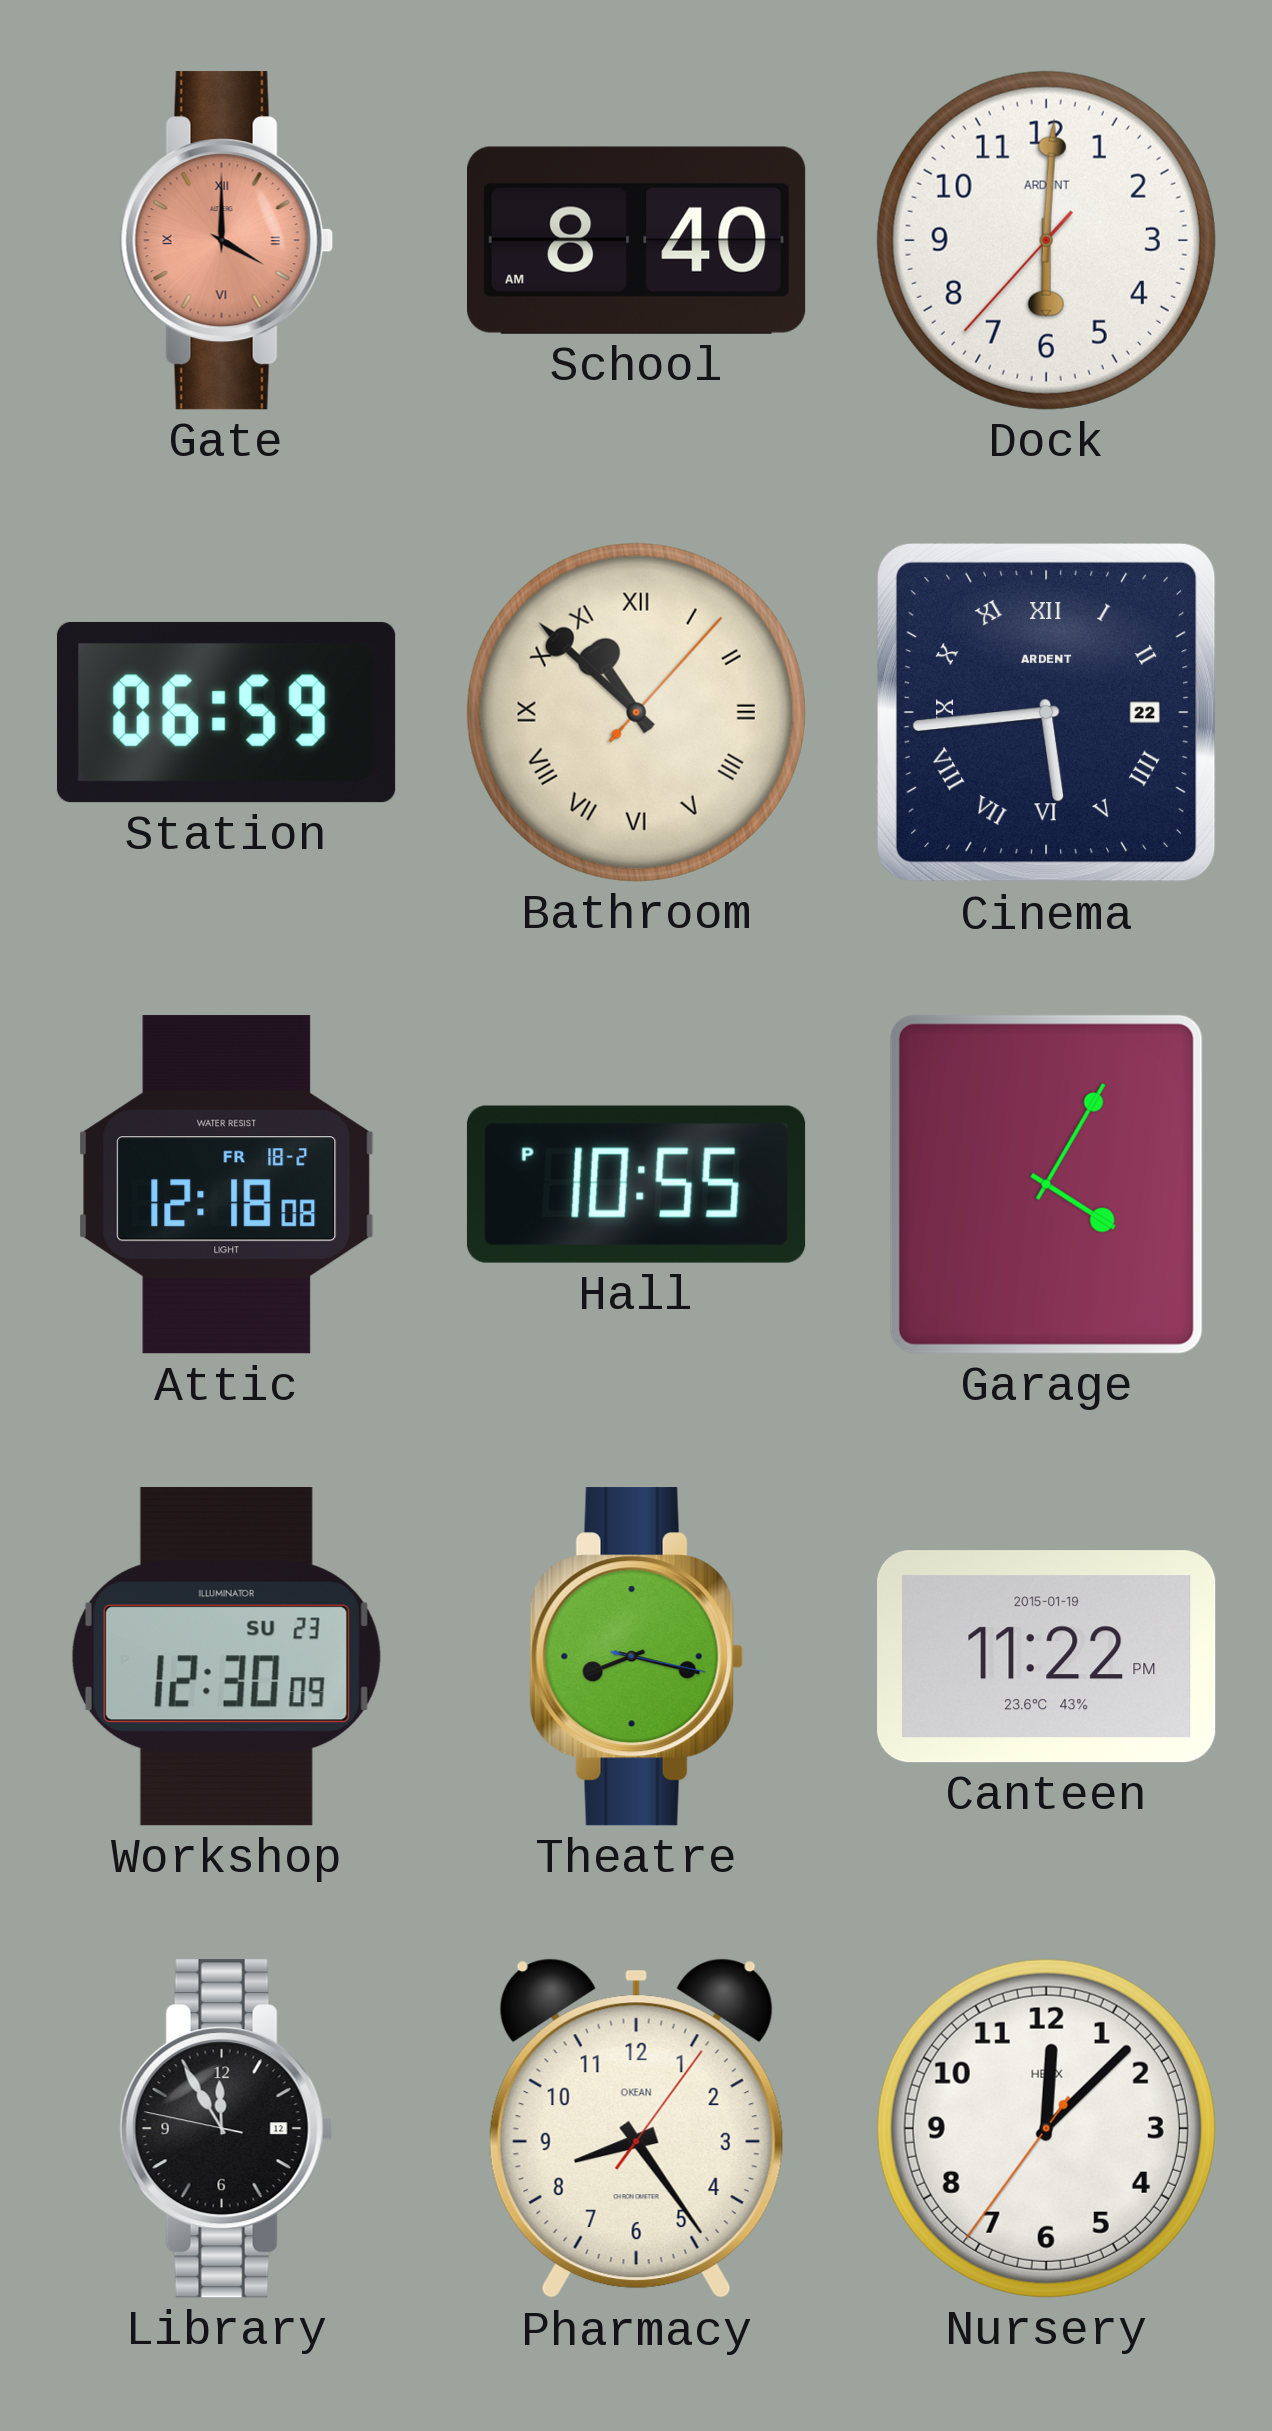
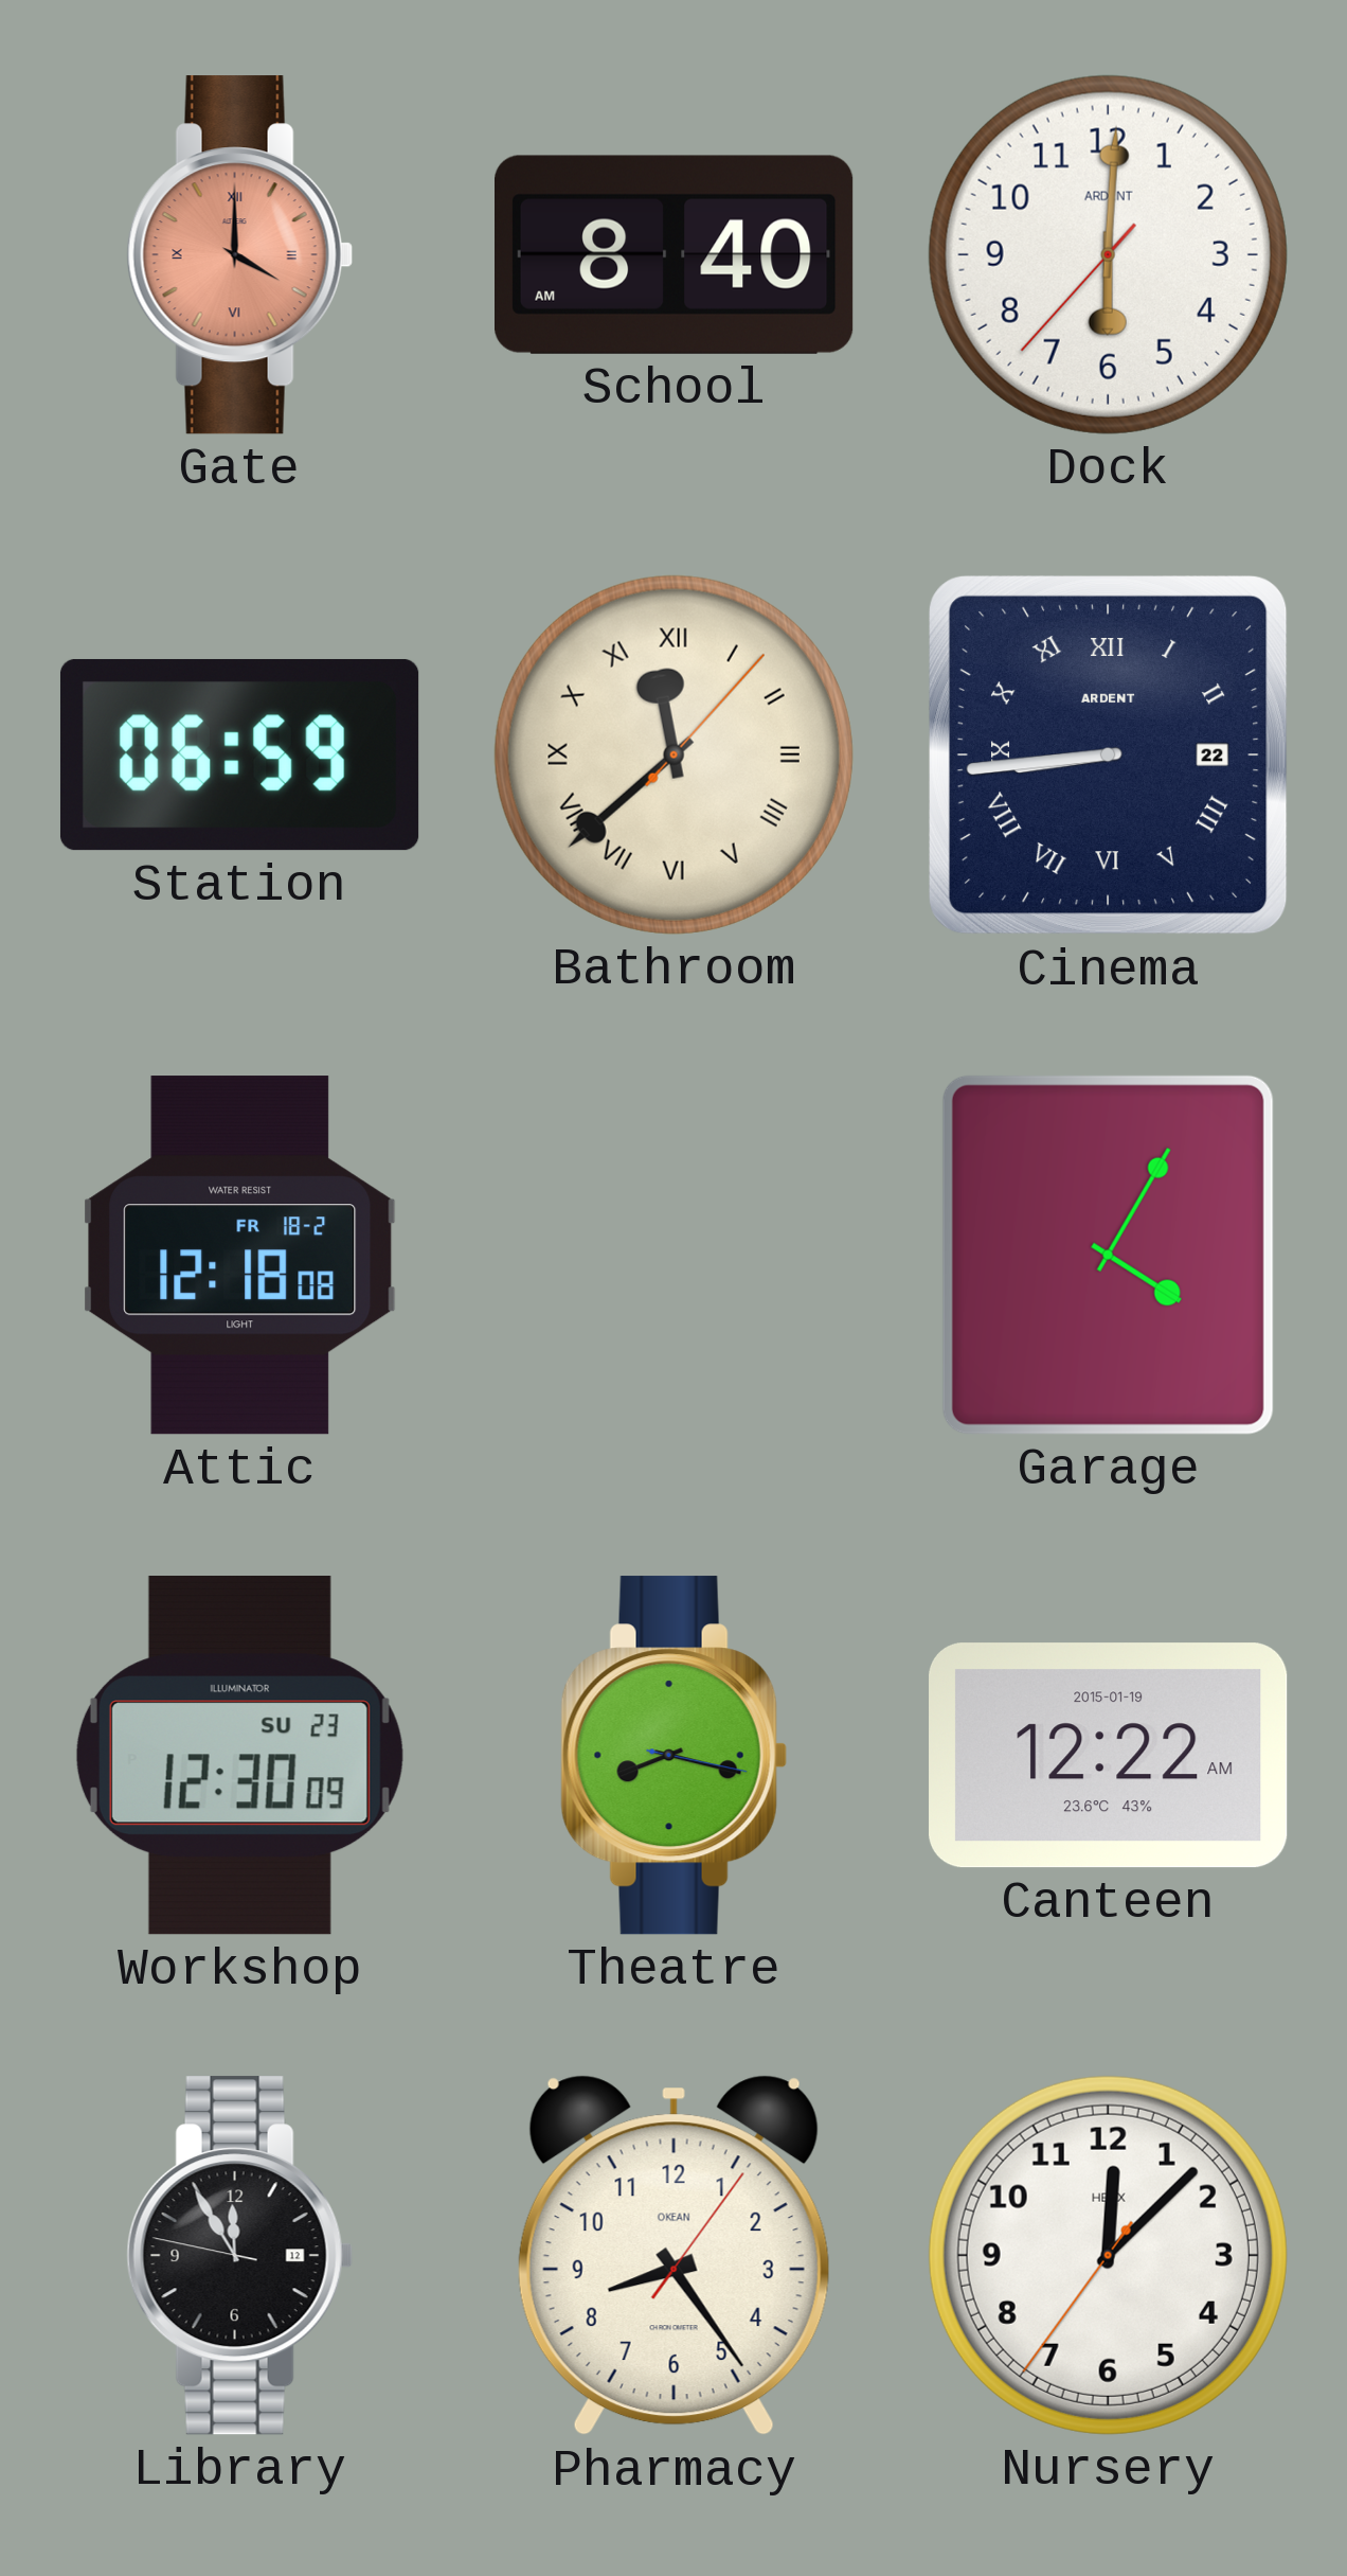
Bathroom: 10:52 -> 11:38
Cinema: 5:44 -> 8:44
Hall: 10:55 -> none
Canteen: 11:22 -> 12:22
